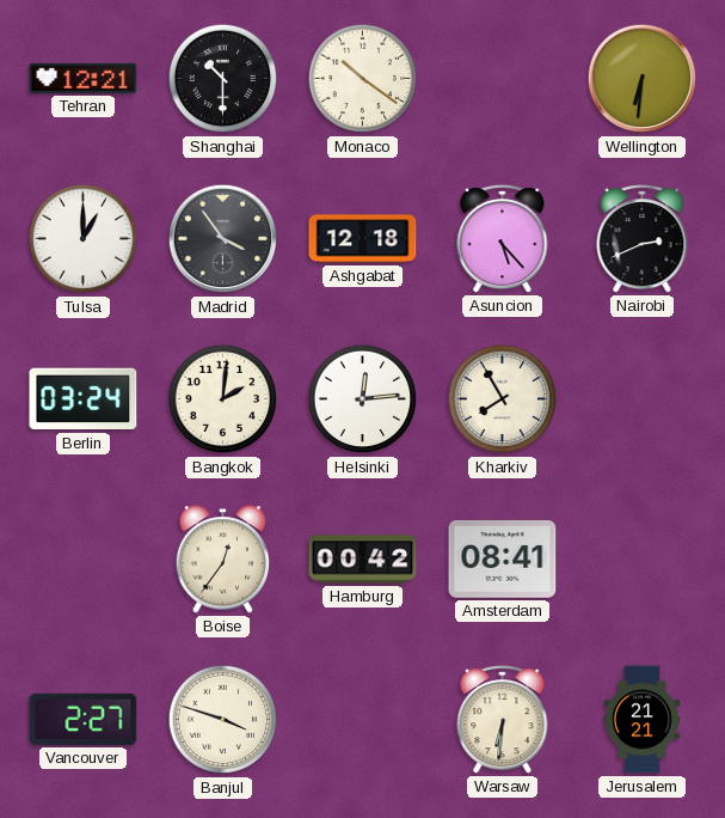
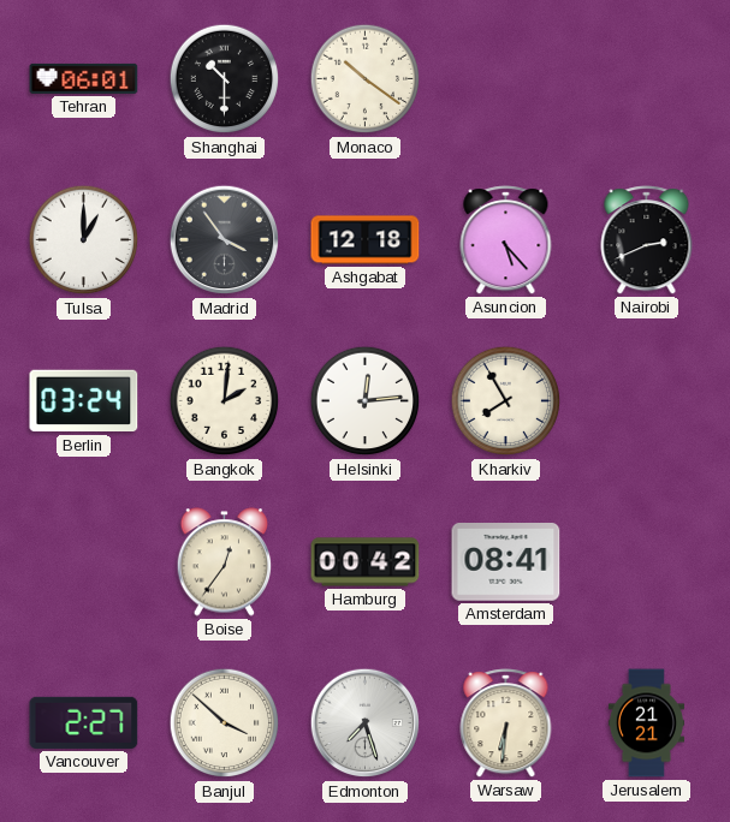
Tehran: 12:21 -> 06:01
Wellington: 6:31 -> none
Banjul: 3:48 -> 3:52
Edmonton: none -> 7:27
